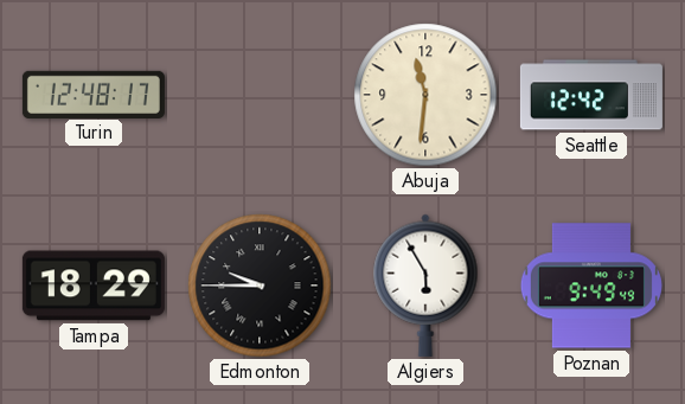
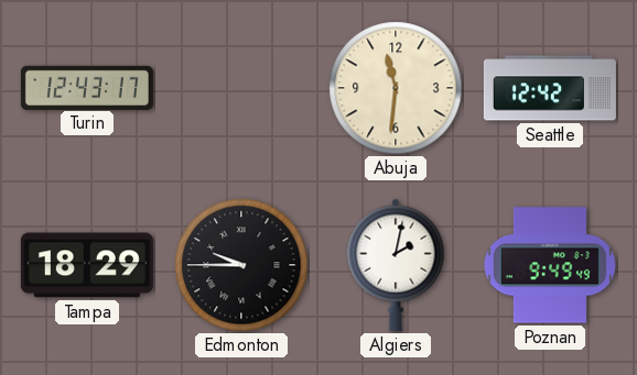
Turin: 12:48 -> 12:43
Algiers: 5:55 -> 2:02
